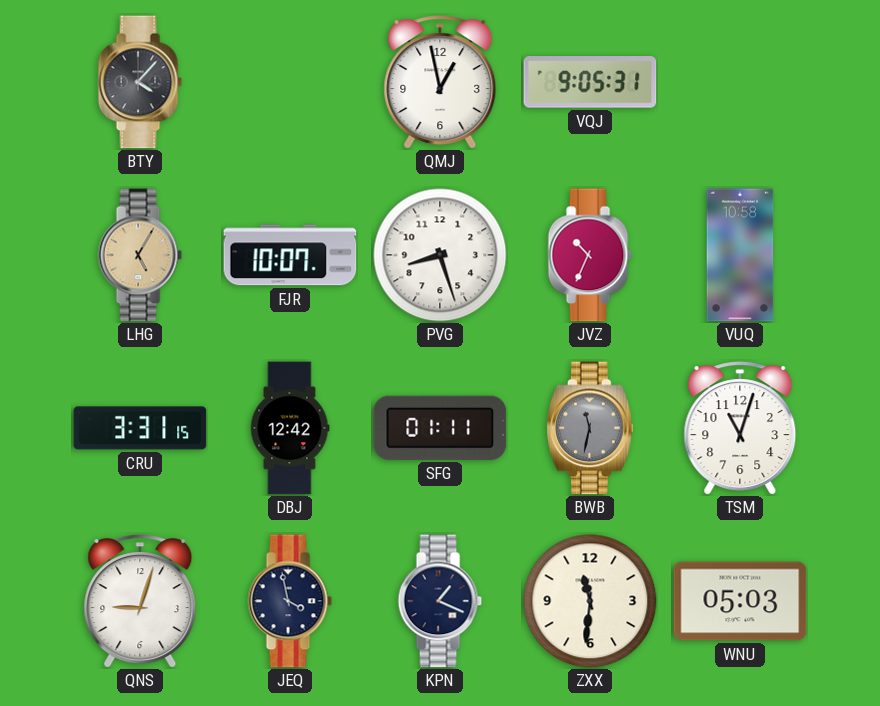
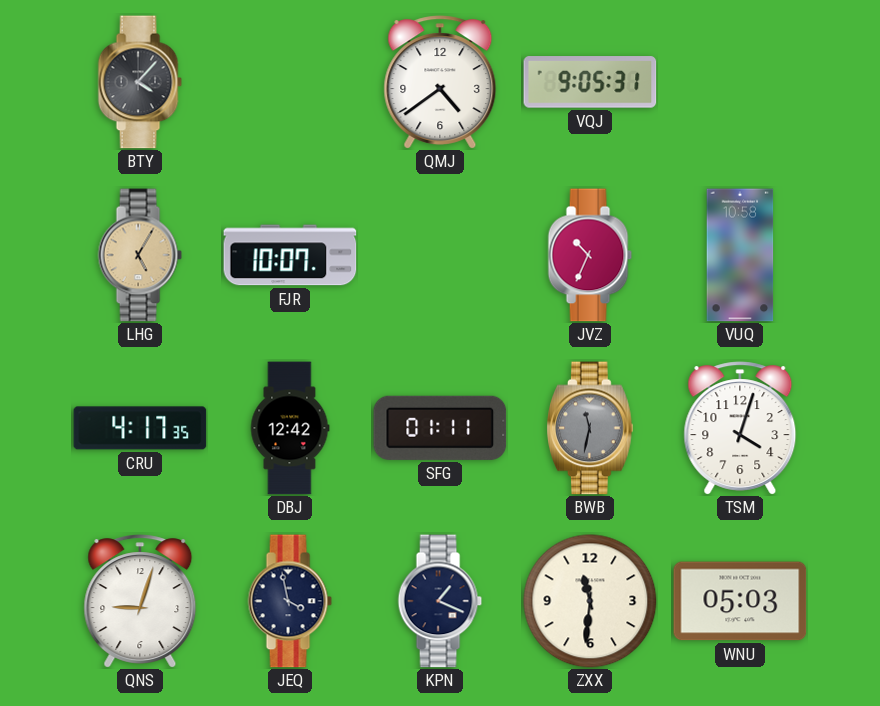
QMJ: 12:58 -> 4:39
PVG: 8:27 -> none
CRU: 3:31 -> 4:17
TSM: 11:03 -> 4:03
